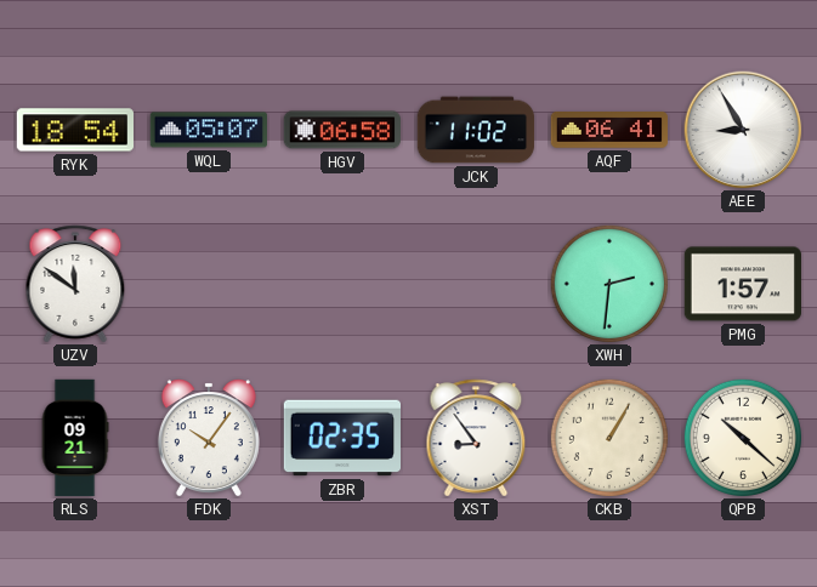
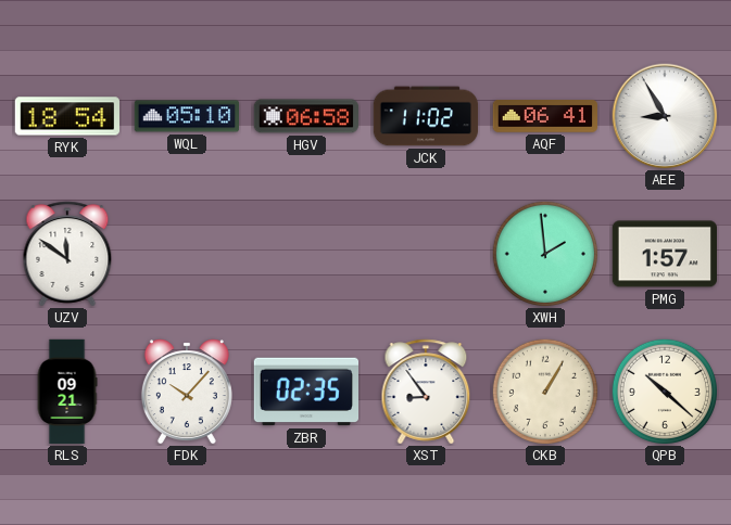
WQL: 05:07 -> 05:10
XWH: 2:31 -> 1:59
FDK: 10:06 -> 10:07
